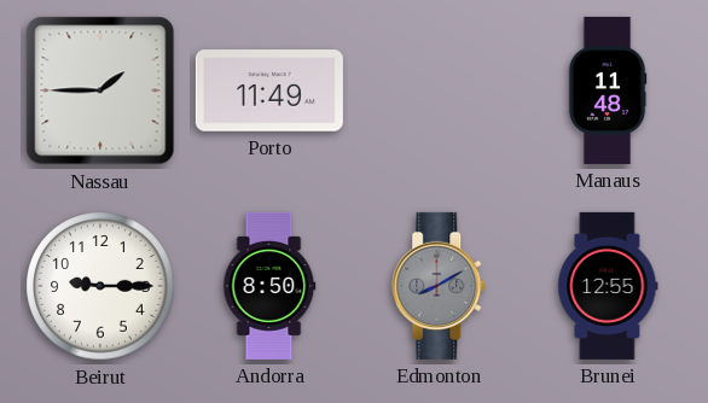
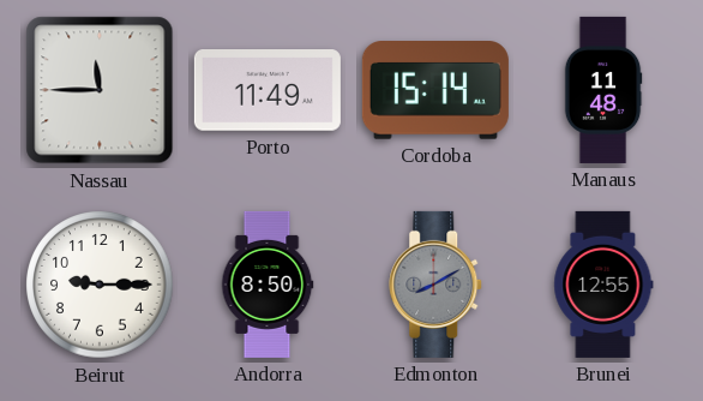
Nassau: 1:45 -> 11:45
Cordoba: none -> 15:14
